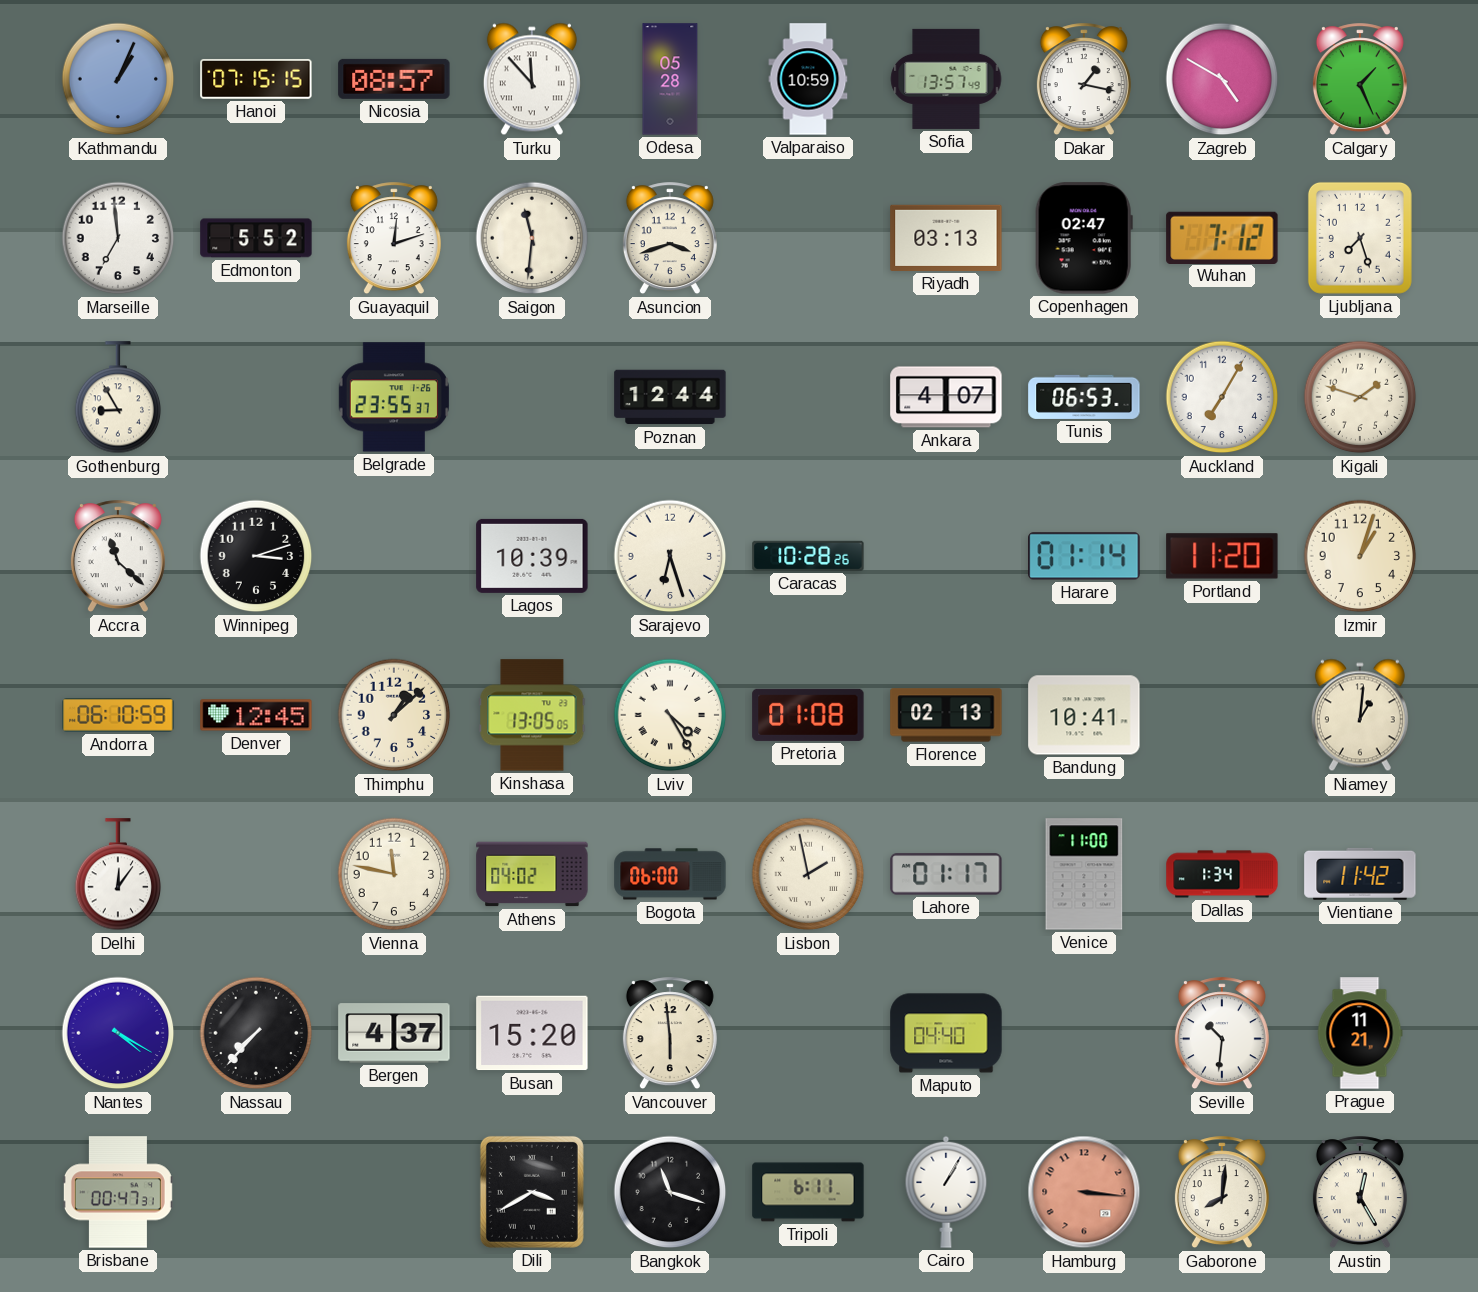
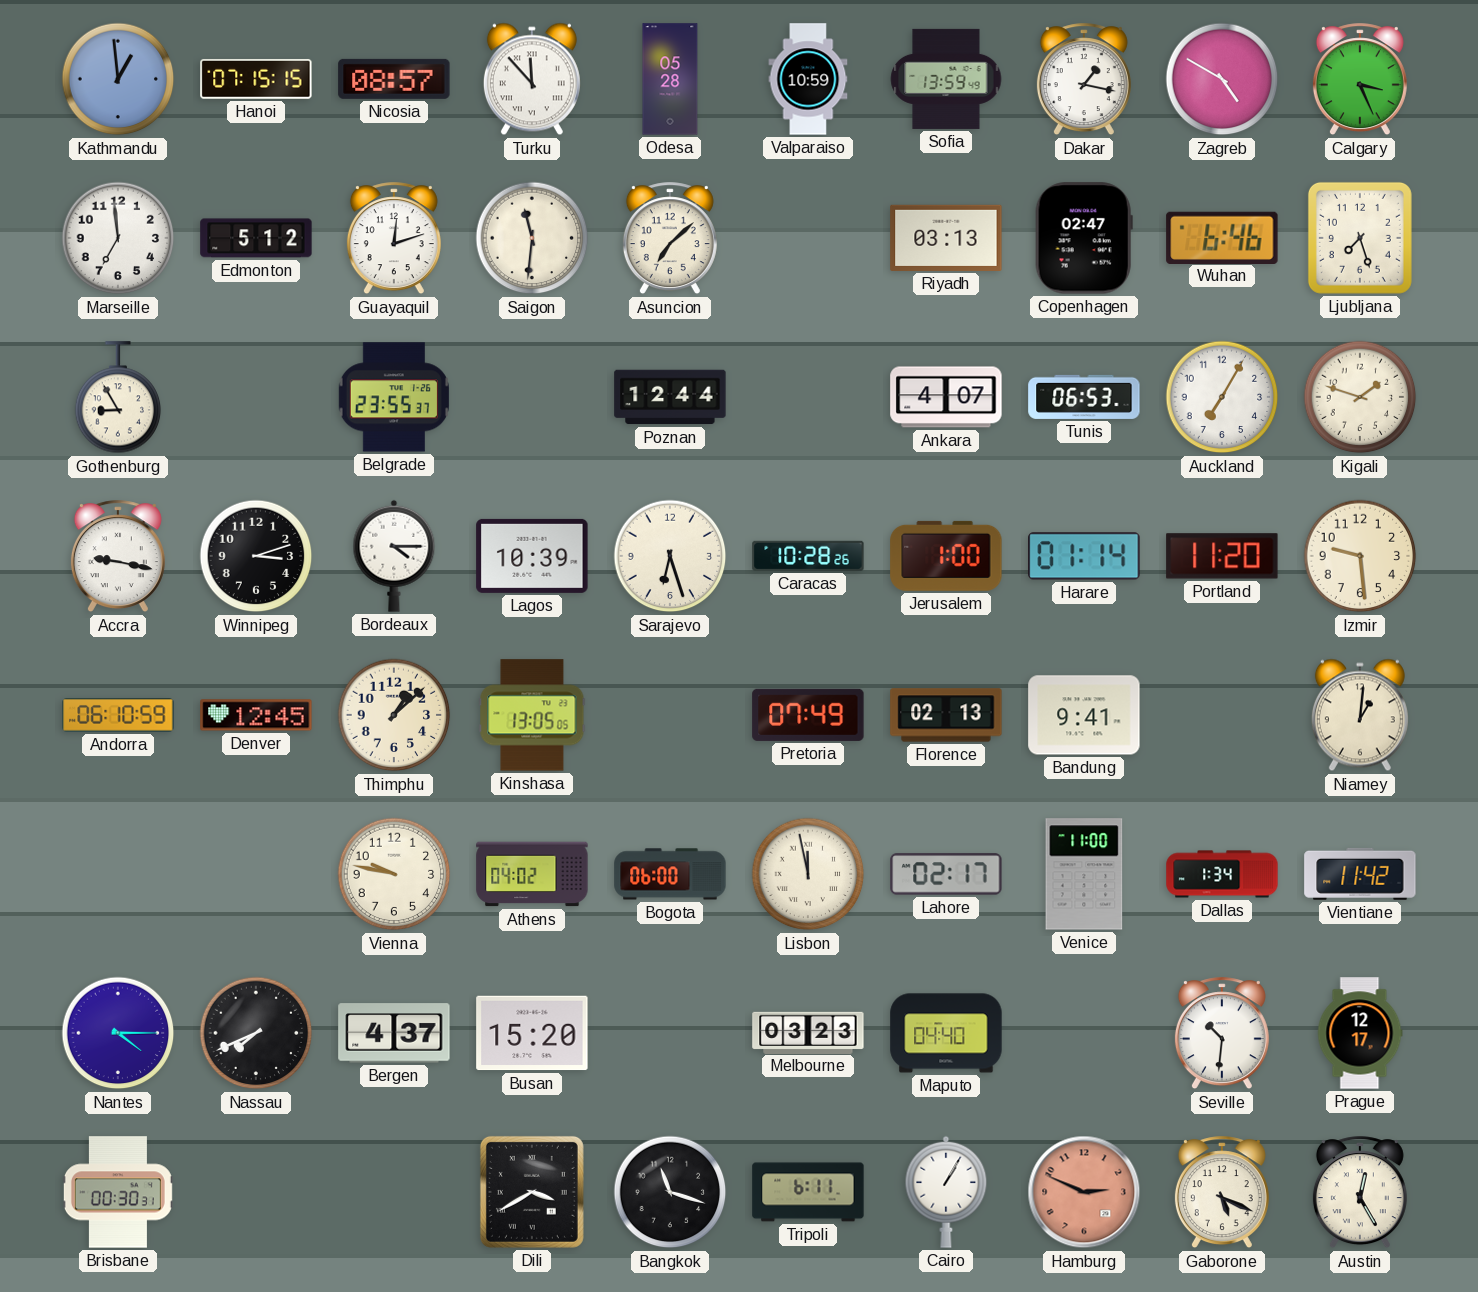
Kathmandu: 1:04 -> 12:59
Sofia: 13:57 -> 13:59
Calgary: 1:26 -> 3:26
Edmonton: 5:52 -> 5:12
Asuncion: 3:42 -> 7:08
Wuhan: 7:12 -> 6:46
Accra: 11:22 -> 9:17
Bordeaux: none -> 4:15
Jerusalem: none -> 1:00
Izmir: 1:03 -> 9:29
Lviv: 4:25 -> none
Pretoria: 01:08 -> 07:49
Bandung: 10:41 -> 9:41
Delhi: 12:06 -> none
Vienna: 11:47 -> 9:47
Lisbon: 1:58 -> 11:58
Lahore: 01:17 -> 02:17
Nantes: 4:20 -> 4:15
Nassau: 7:37 -> 7:41
Vancouver: 5:59 -> none
Melbourne: none -> 03:23
Prague: 11:21 -> 12:17
Brisbane: 00:47 -> 00:30
Hamburg: 3:16 -> 2:49
Gaborone: 8:01 -> 5:19
